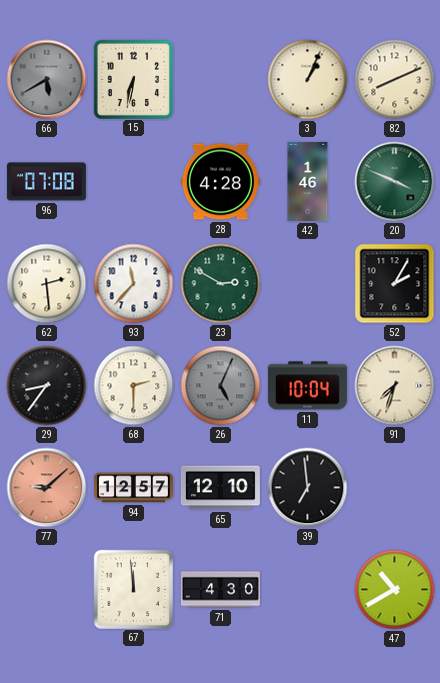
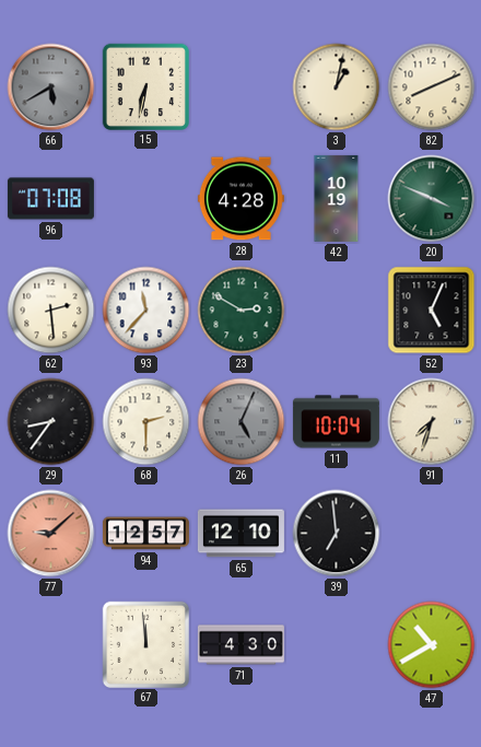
3: 1:04 -> 1:02
42: 1:46 -> 10:19
52: 2:05 -> 5:04
